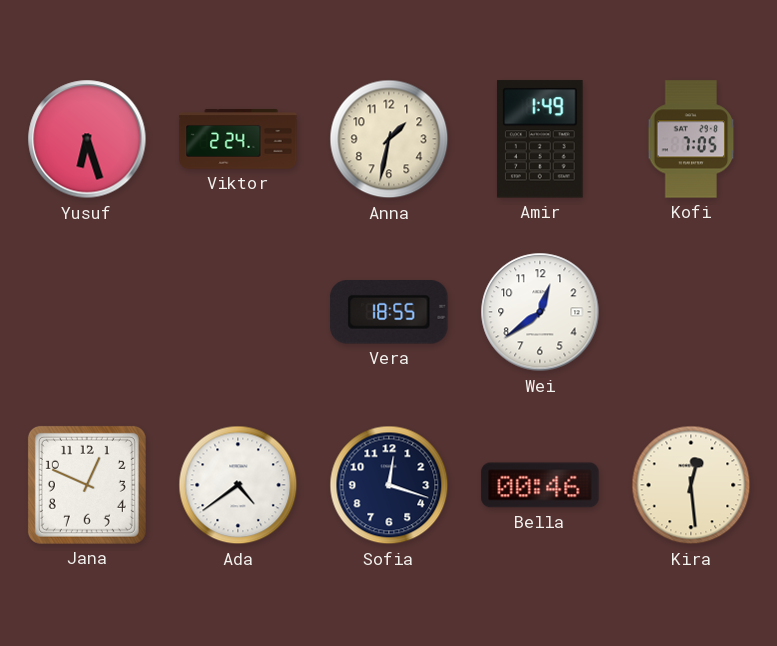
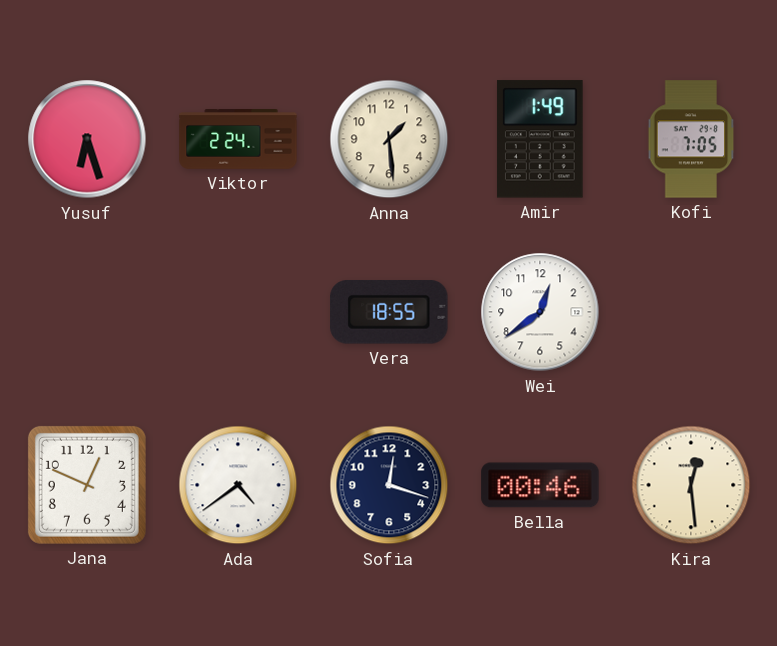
Anna: 1:32 -> 1:29
